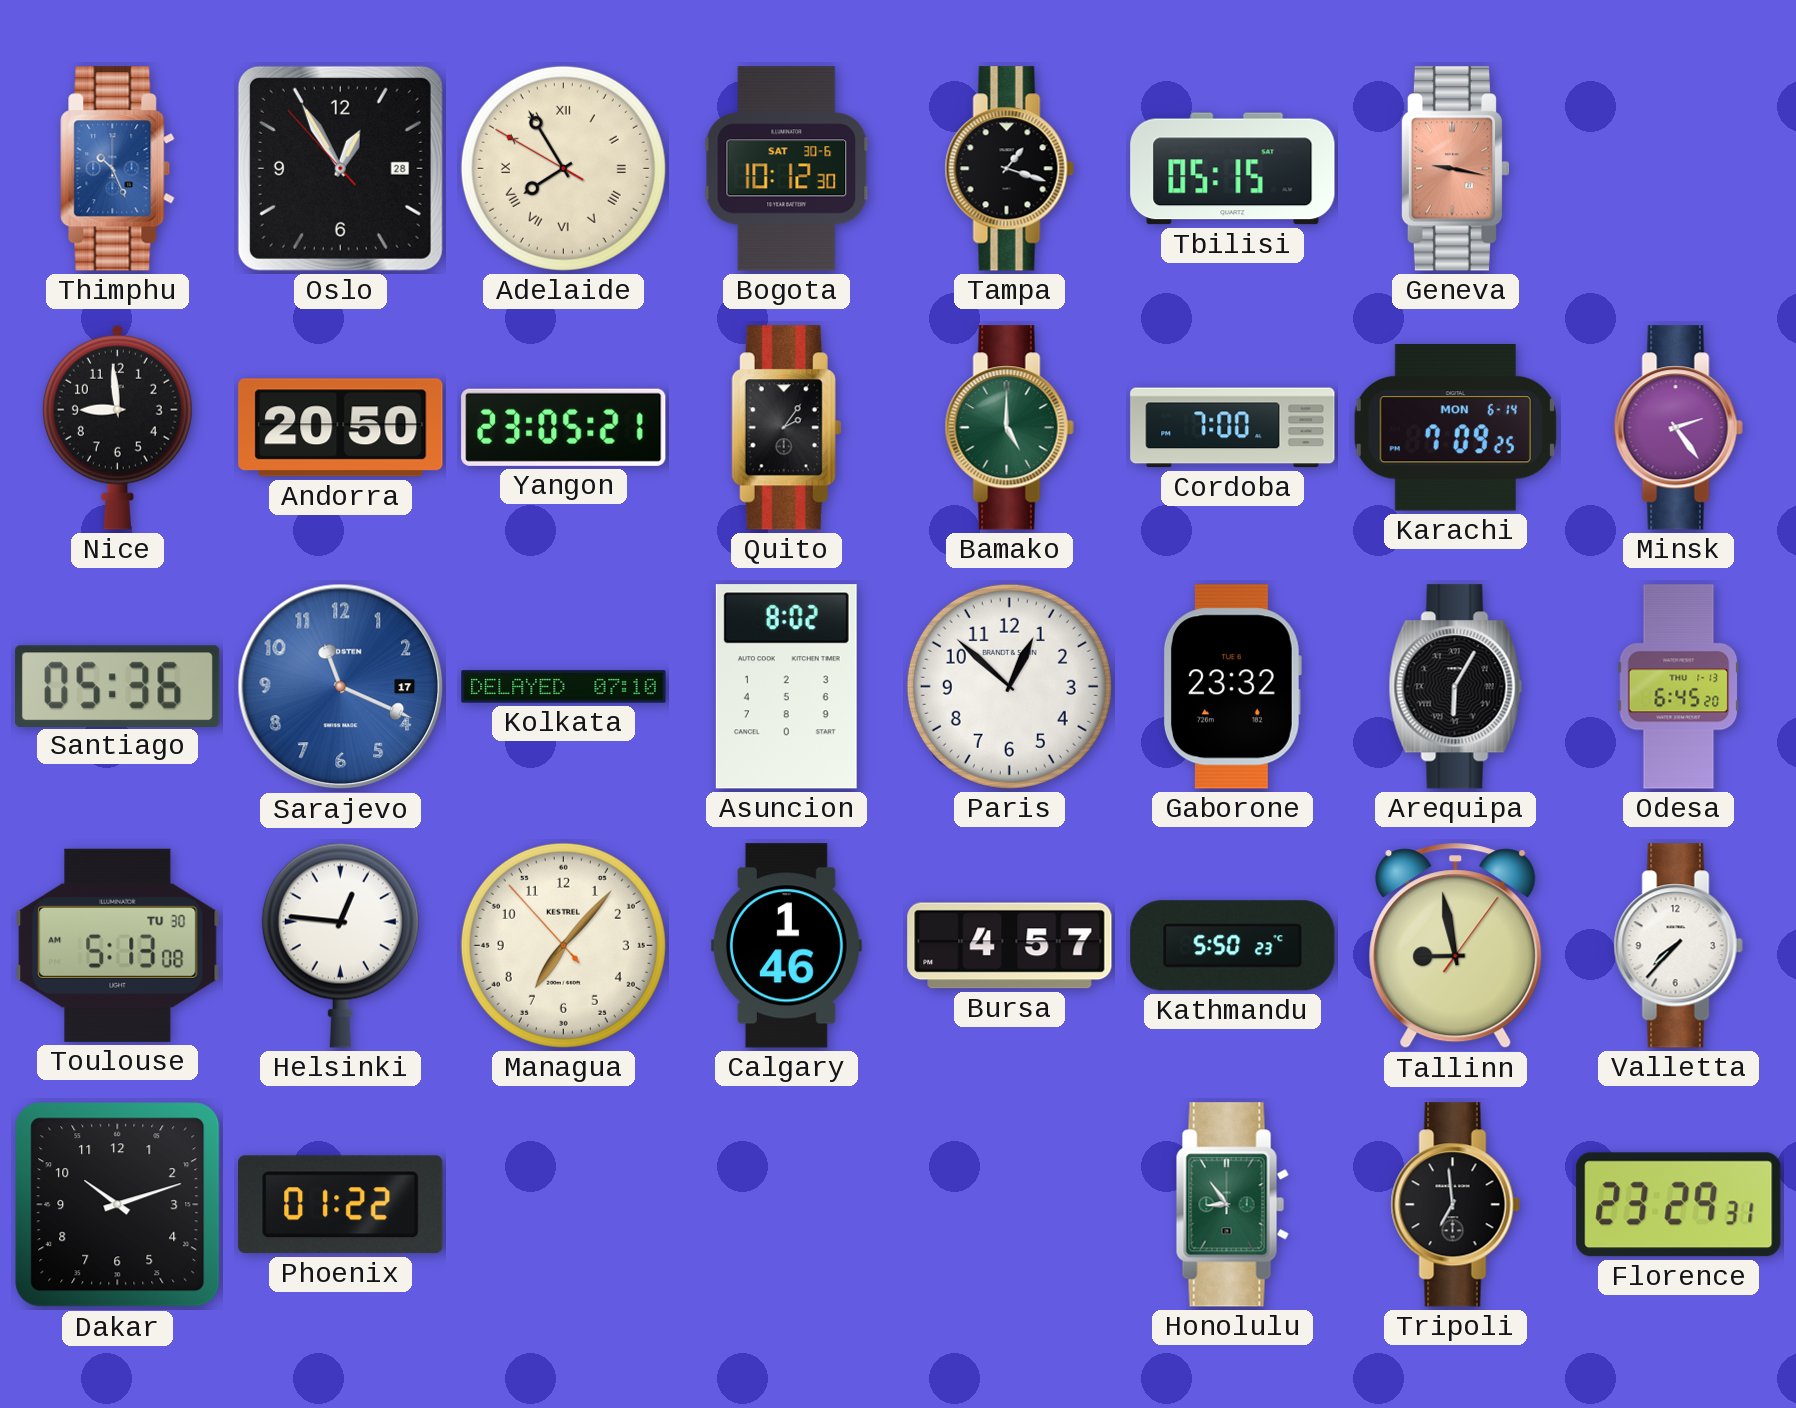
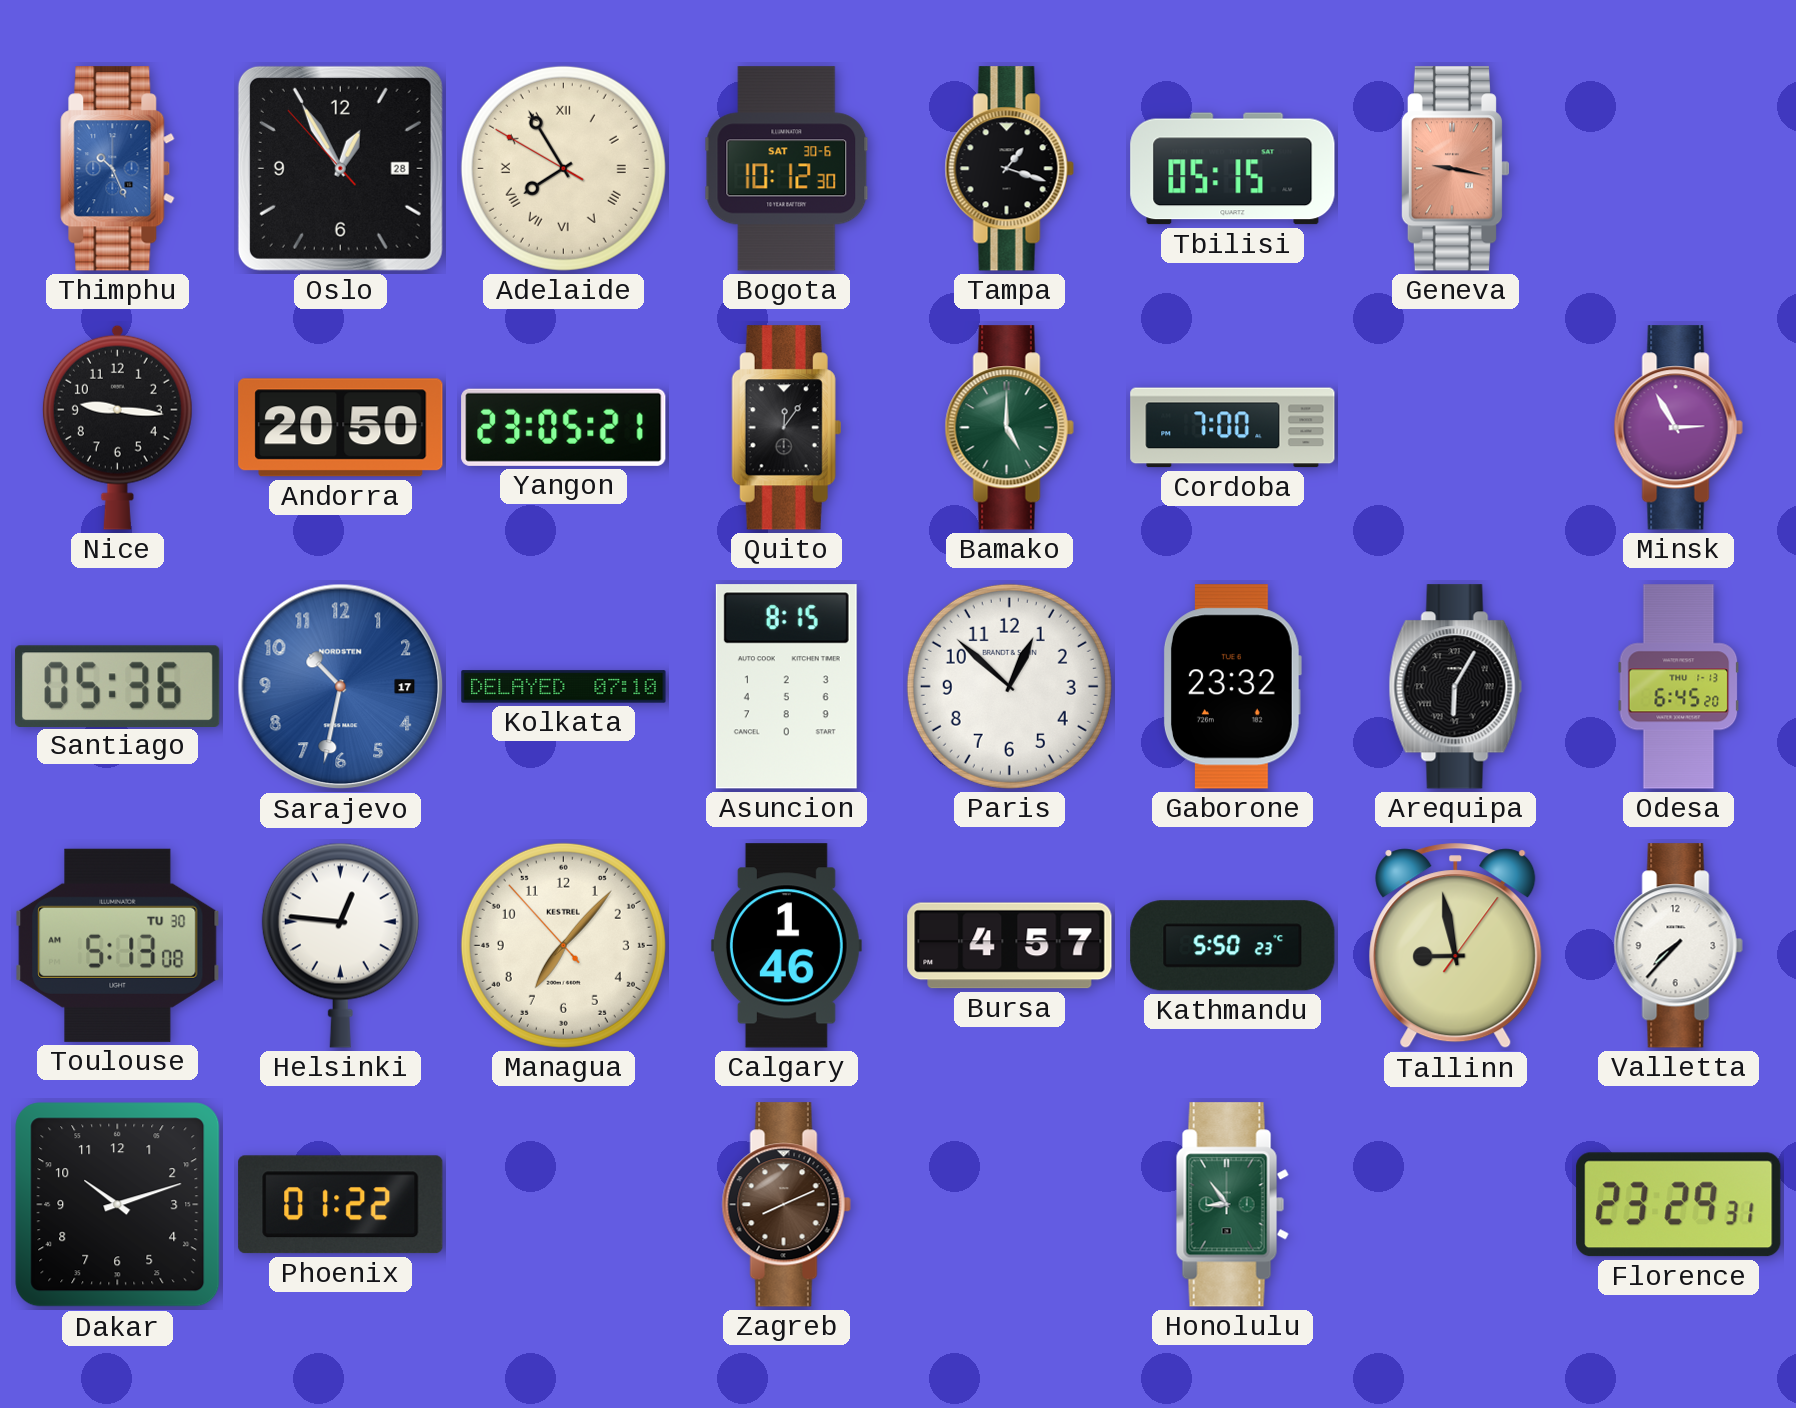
Nice: 8:59 -> 9:16
Quito: 2:06 -> 12:06
Karachi: 7:09 -> none
Minsk: 2:24 -> 2:55
Sarajevo: 11:19 -> 10:32
Asuncion: 8:02 -> 8:15
Zagreb: none -> 8:11
Tripoli: 6:59 -> none
